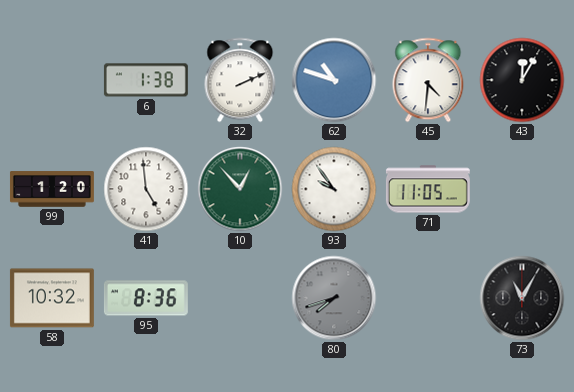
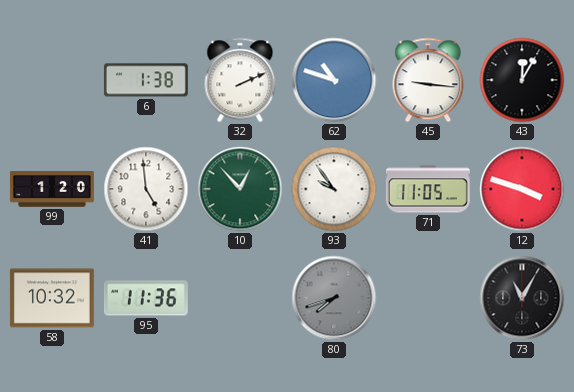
45: 4:31 -> 9:16
12: none -> 3:48
95: 8:36 -> 11:36
